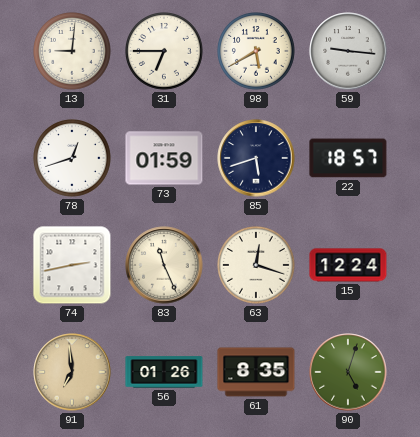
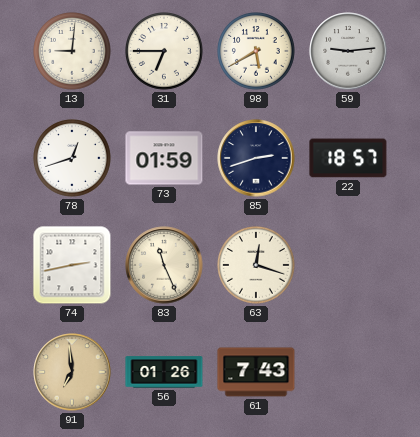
59: 9:16 -> 9:14
85: 5:42 -> 2:42
15: 12:24 -> none
61: 8:35 -> 7:43
90: 5:03 -> none
